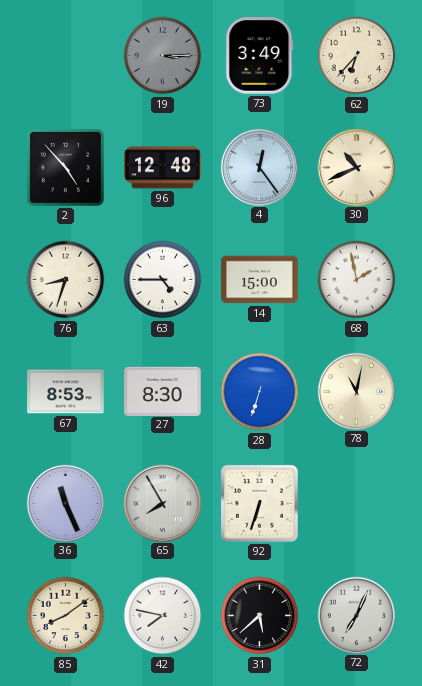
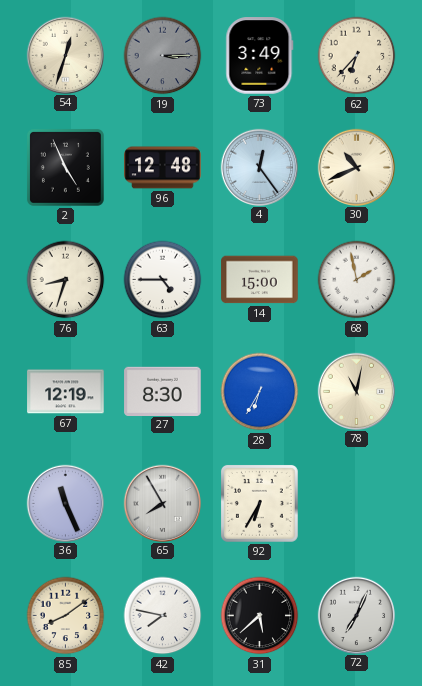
54: none -> 12:33
2: 4:53 -> 4:56
67: 8:53 -> 12:19
28: 6:33 -> 6:35
92: 6:33 -> 6:35
